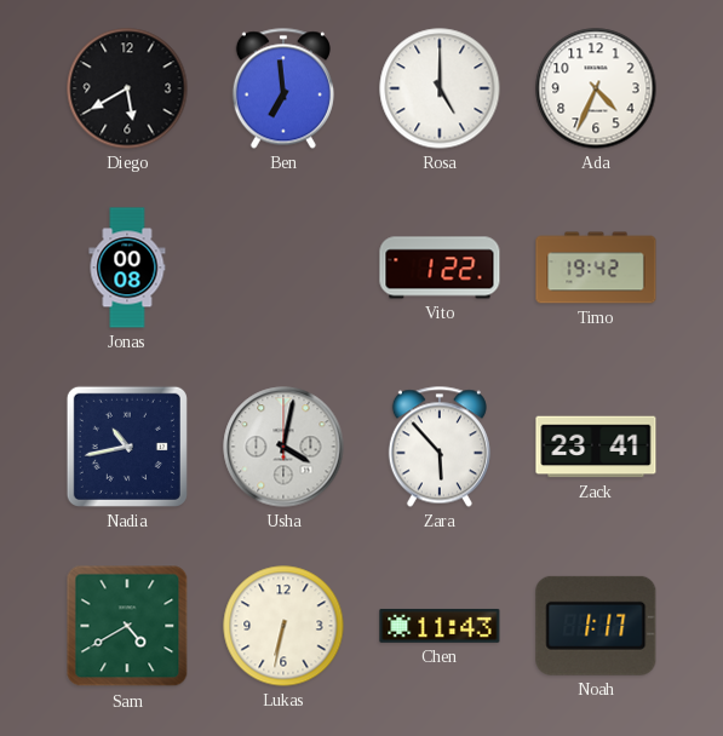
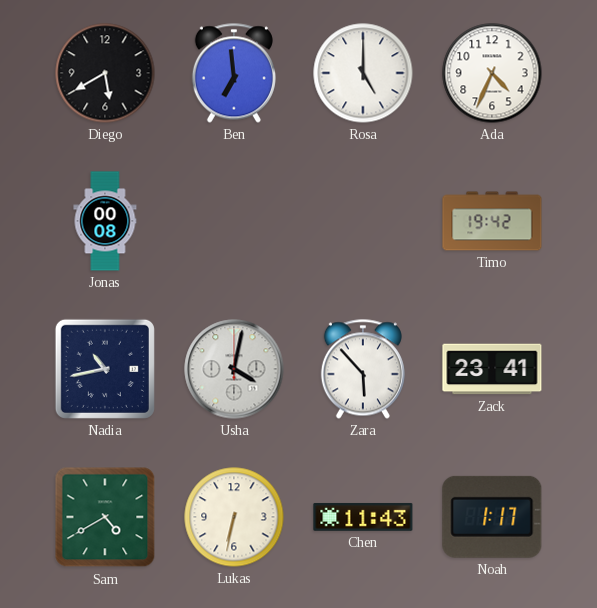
Vito: 1:22 -> none
